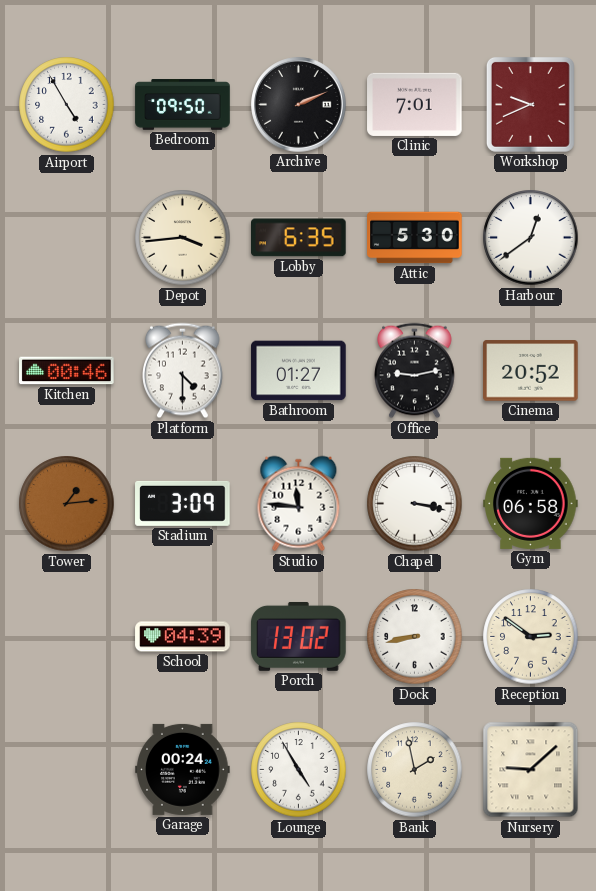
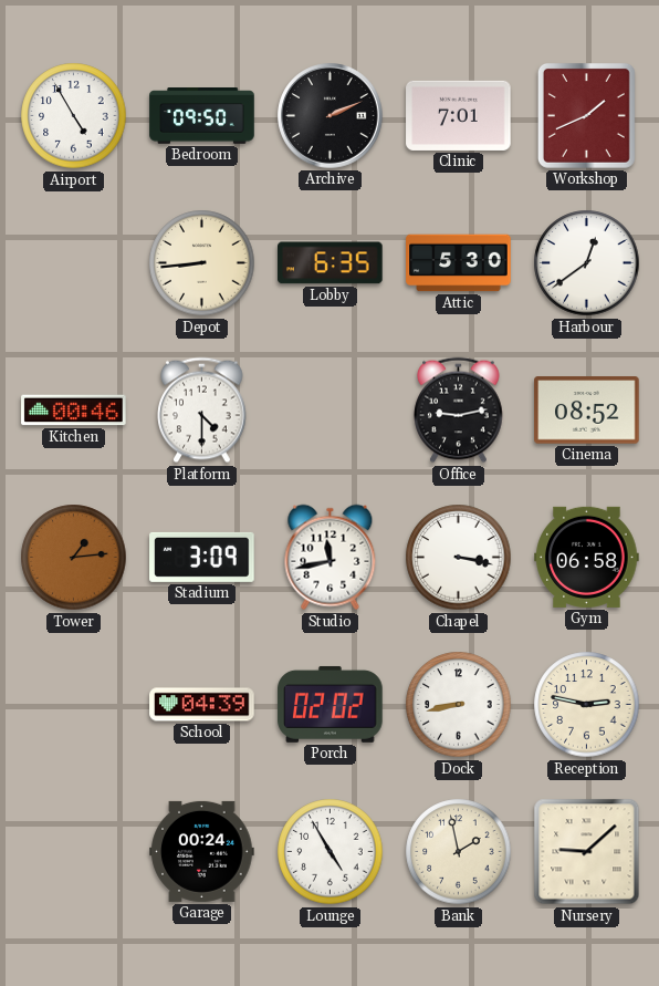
Workshop: 9:41 -> 1:41
Depot: 3:44 -> 8:44
Bathroom: 01:27 -> none
Cinema: 20:52 -> 08:52
Studio: 11:46 -> 11:43
Porch: 13:02 -> 02:02
Reception: 2:51 -> 2:47
